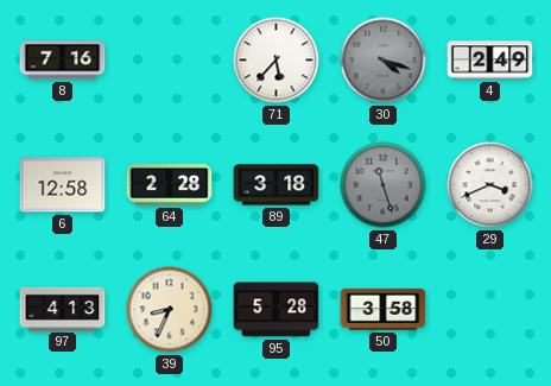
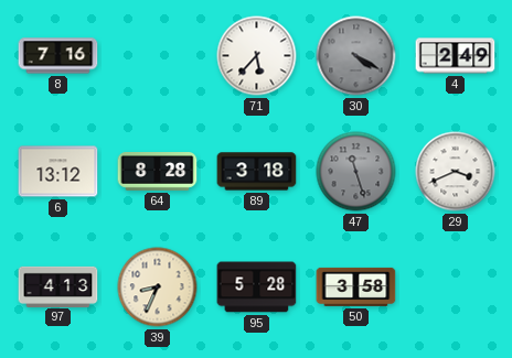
30: 4:18 -> 4:20
6: 12:58 -> 13:12
64: 2:28 -> 8:28
